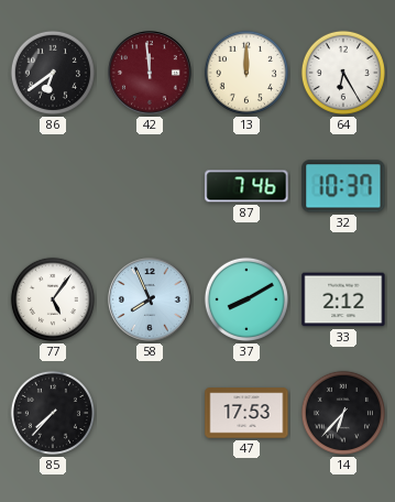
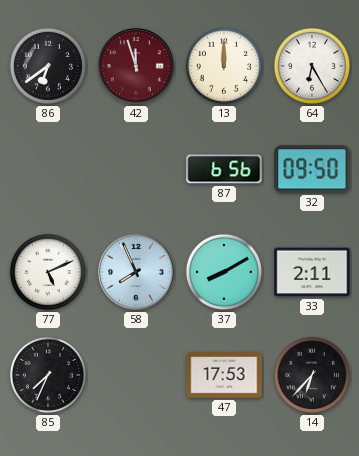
42: 11:59 -> 11:57
87: 7:46 -> 6:56
32: 10:37 -> 09:50
77: 5:06 -> 5:11
33: 2:12 -> 2:11
85: 7:37 -> 7:34
